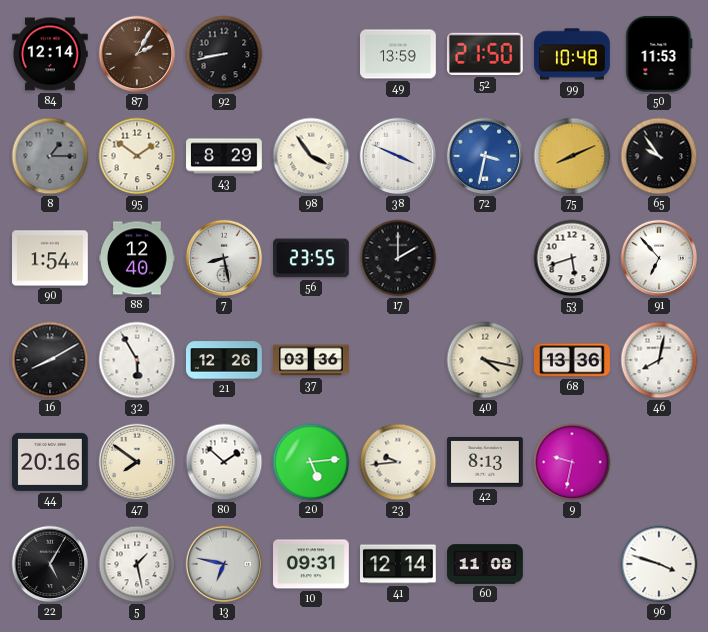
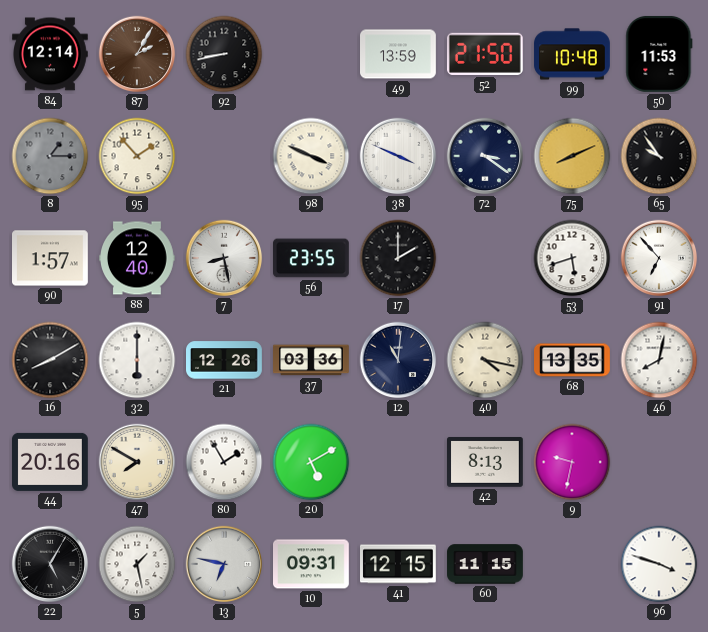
95: 1:51 -> 1:53
43: 8:29 -> none
98: 3:54 -> 3:49
72: 3:32 -> 3:21
72 dial: blue -> navy
90: 1:54 -> 1:57
32: 5:55 -> 6:00
12: none -> 11:01
68: 13:36 -> 13:35
47: 7:51 -> 7:50
80: 1:52 -> 1:55
20: 5:14 -> 5:10
23: 9:44 -> none
41: 12:14 -> 12:15
60: 11:08 -> 11:15
